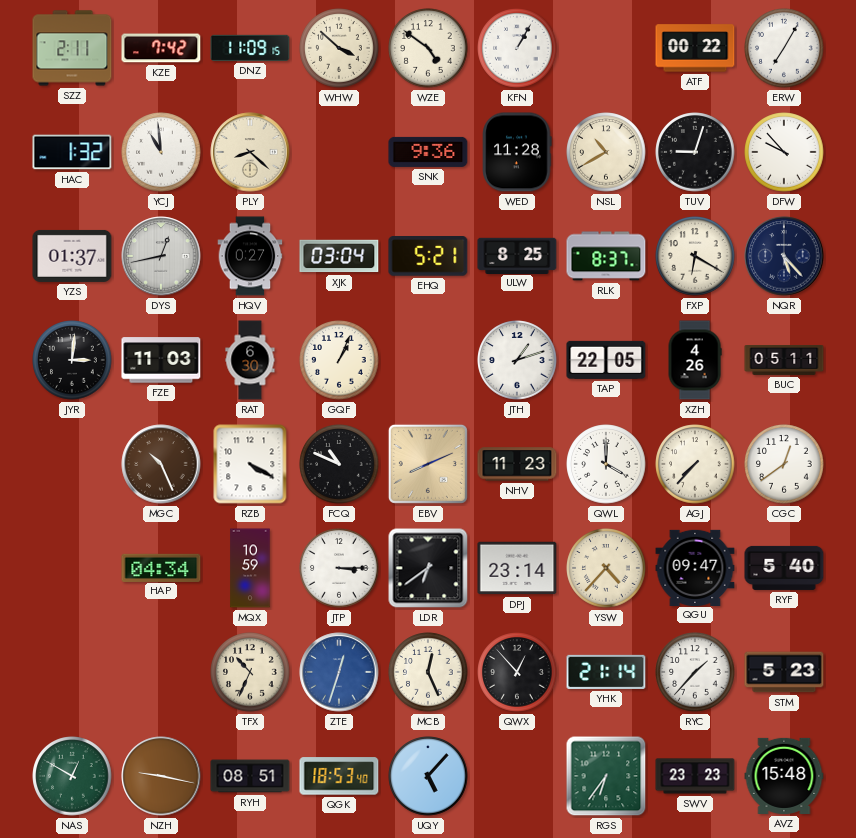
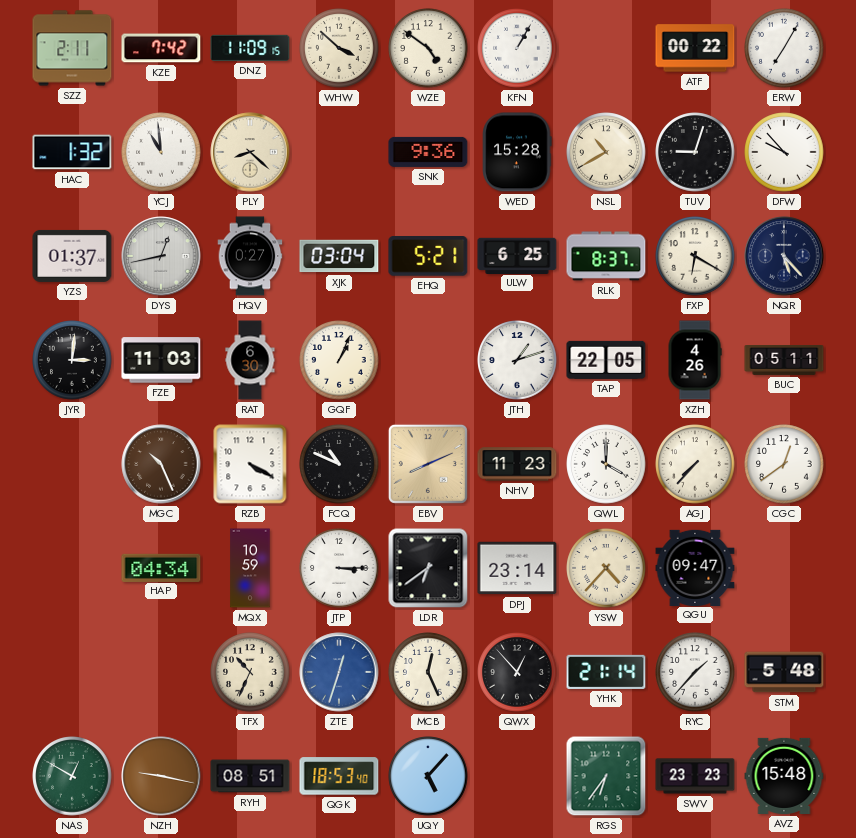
WED: 11:28 -> 15:28
ULW: 8:25 -> 6:25
RYF: 5:40 -> none
STM: 5:23 -> 5:48
